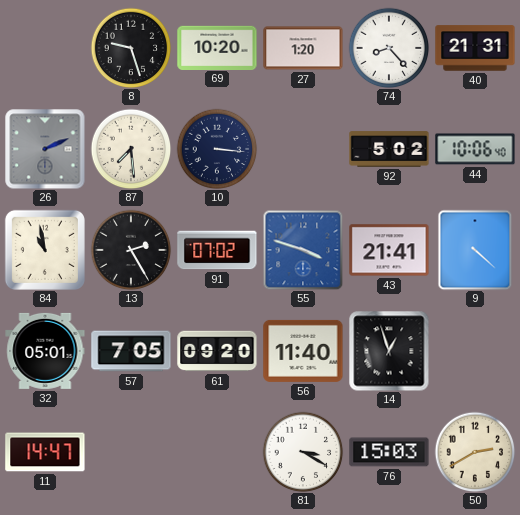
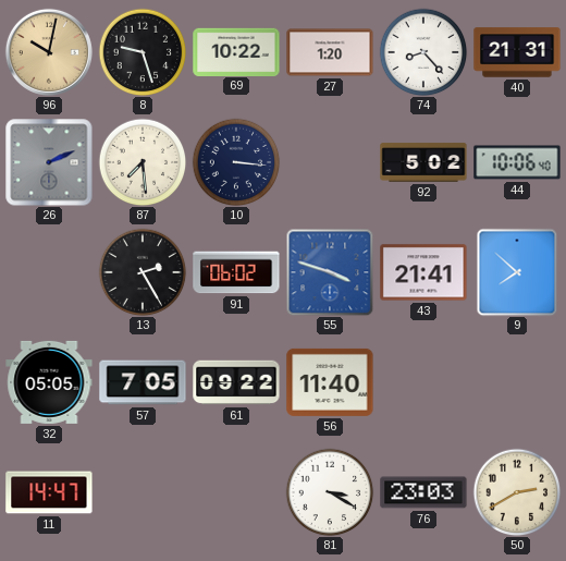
96: none -> 10:02
69: 10:20 -> 10:22
84: 10:58 -> none
91: 07:02 -> 06:02
9: 4:22 -> 7:52
32: 05:01 -> 05:05
61: 09:20 -> 09:22
14: 12:57 -> none
76: 15:03 -> 23:03
